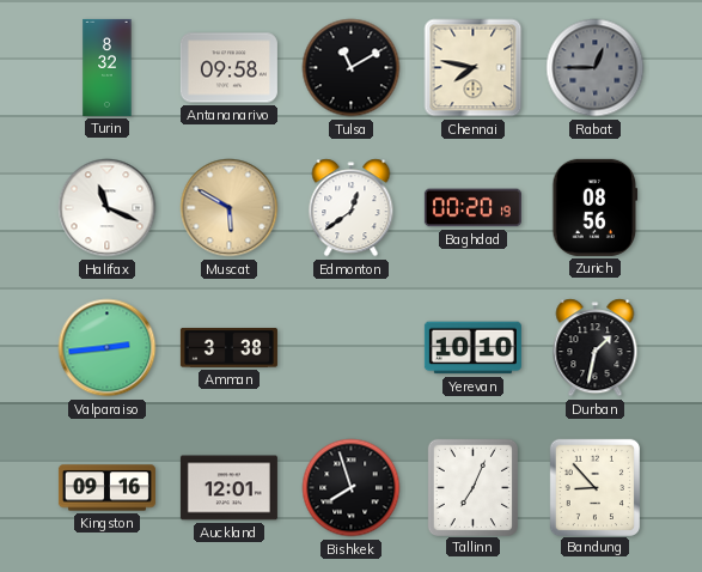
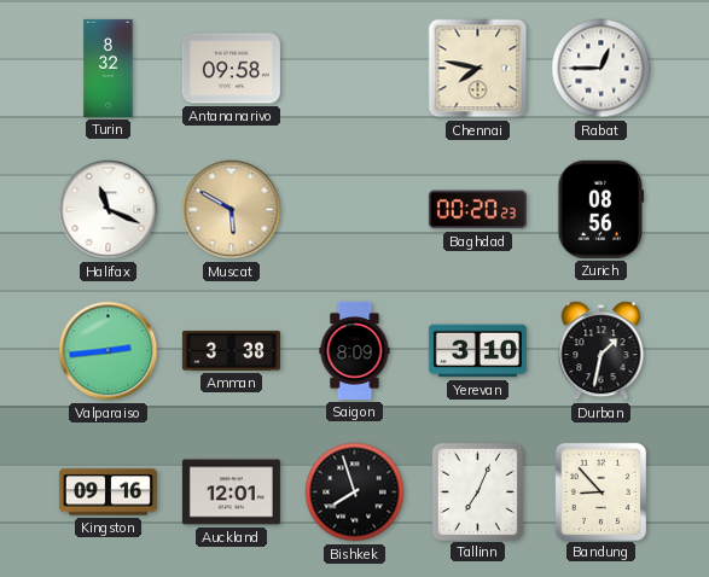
Tulsa: 11:10 -> none
Rabat dial: grey -> white
Edmonton: 12:39 -> none
Baghdad: 00:20:19 -> 00:20:23
Saigon: none -> 8:09
Yerevan: 10:10 -> 3:10
